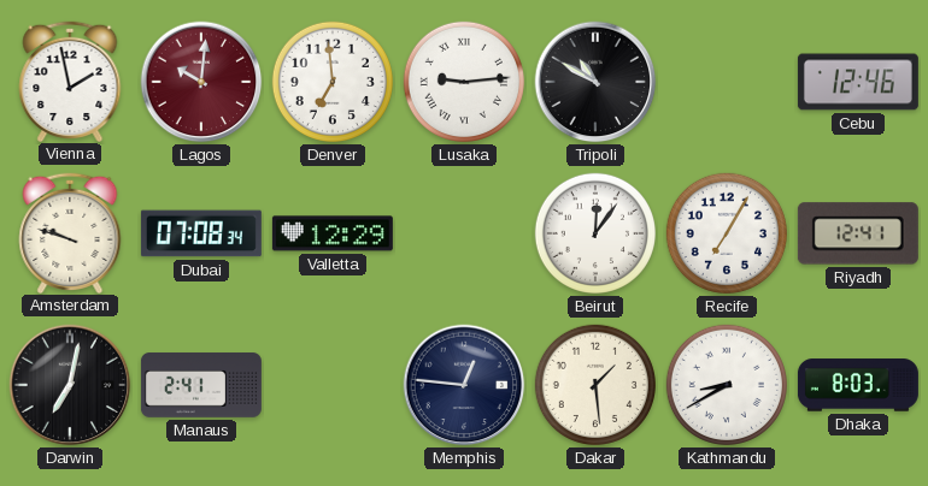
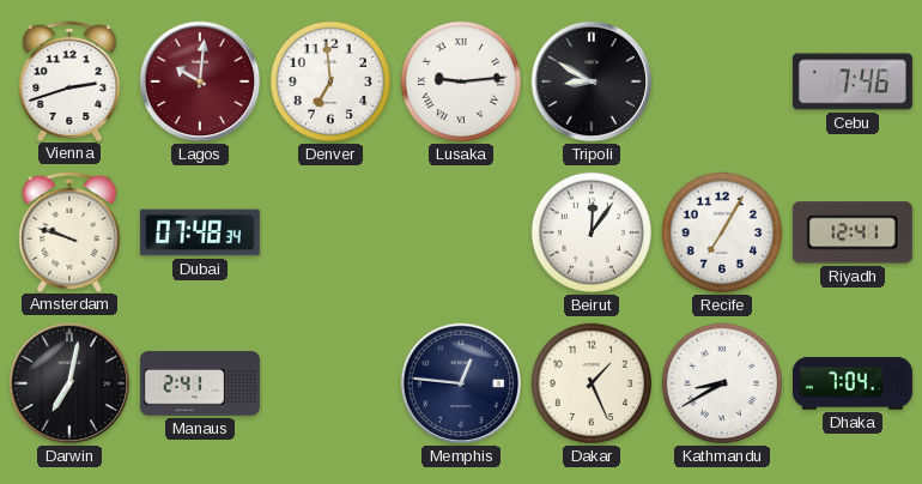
Vienna: 1:58 -> 2:42
Tripoli: 10:50 -> 8:50
Cebu: 12:46 -> 7:46
Dubai: 07:08 -> 07:48
Valletta: 12:29 -> none
Dakar: 1:29 -> 1:26
Dhaka: 8:03 -> 7:04
